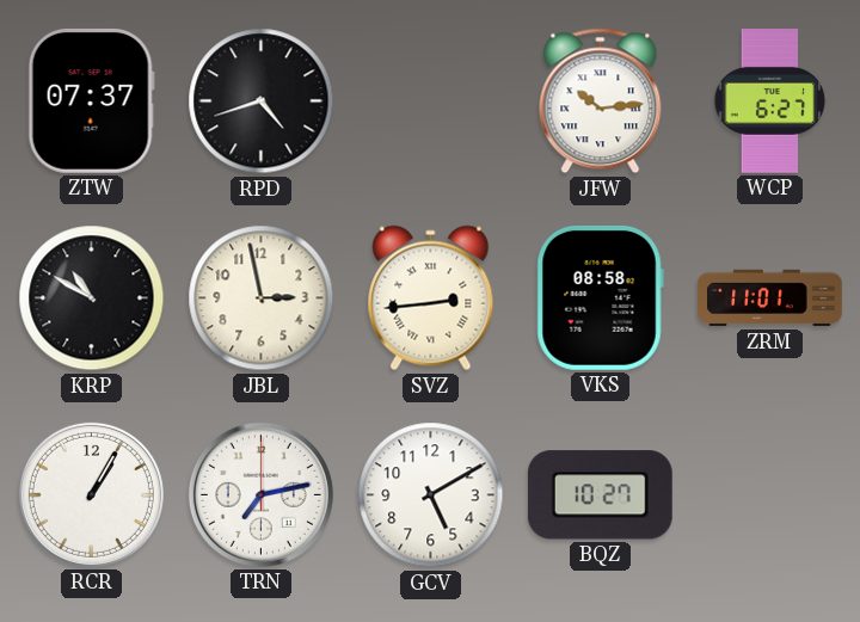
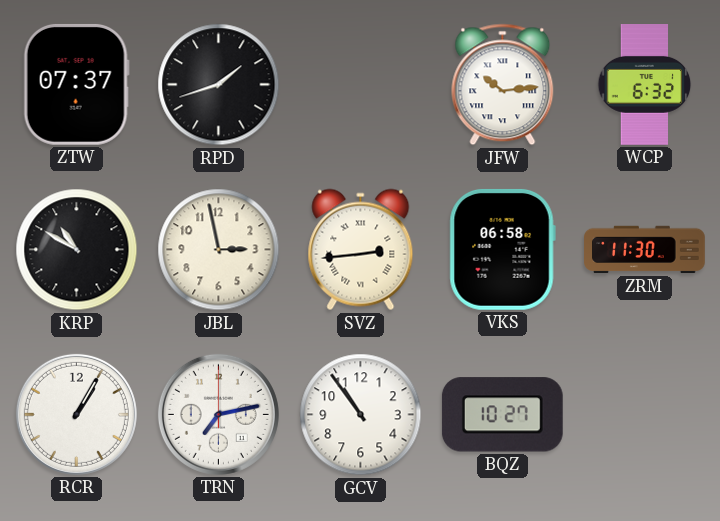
RPD: 4:42 -> 1:42
WCP: 6:27 -> 6:32
VKS: 08:58 -> 06:58
ZRM: 11:01 -> 11:30
GCV: 5:10 -> 10:54
